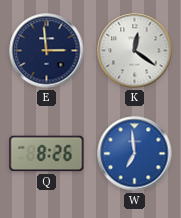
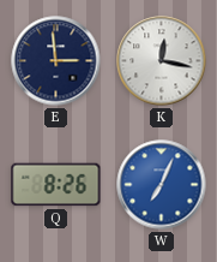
K: 12:21 -> 12:17
W: 6:59 -> 7:04
